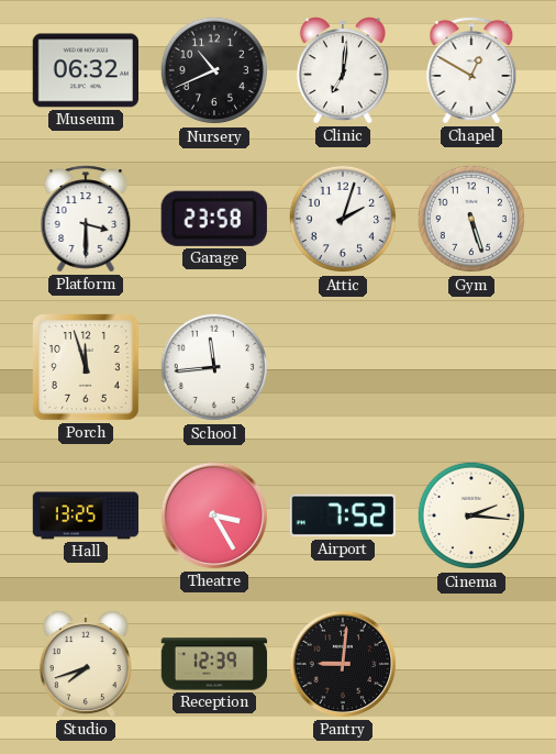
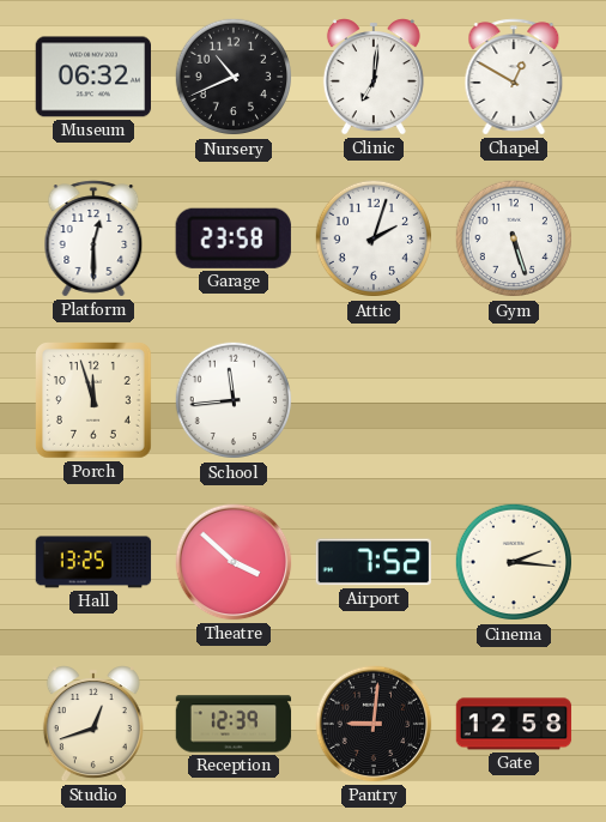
Platform: 3:30 -> 12:30
Theatre: 3:25 -> 3:52
Studio: 7:42 -> 12:42
Gate: none -> 12:58
